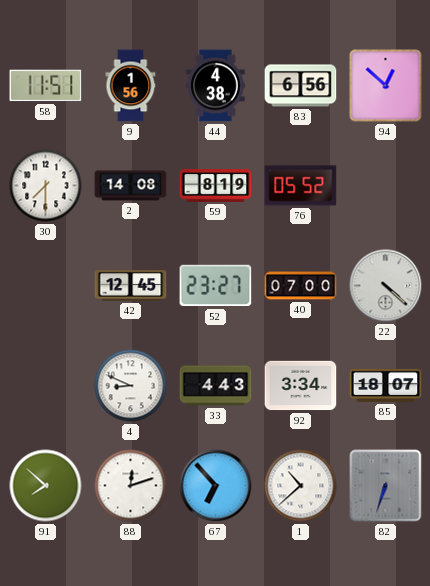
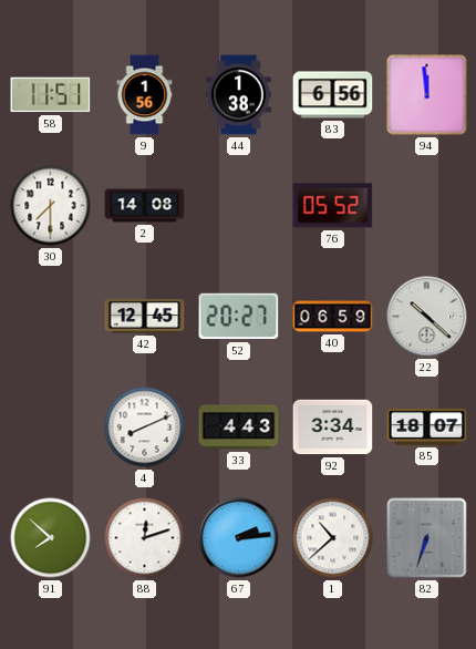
44: 4:38 -> 1:38
94: 12:52 -> 11:59
59: 8:19 -> none
52: 23:27 -> 20:27
40: 07:00 -> 06:59
22: 4:22 -> 10:22
4: 8:49 -> 8:11
67: 6:53 -> 2:14
